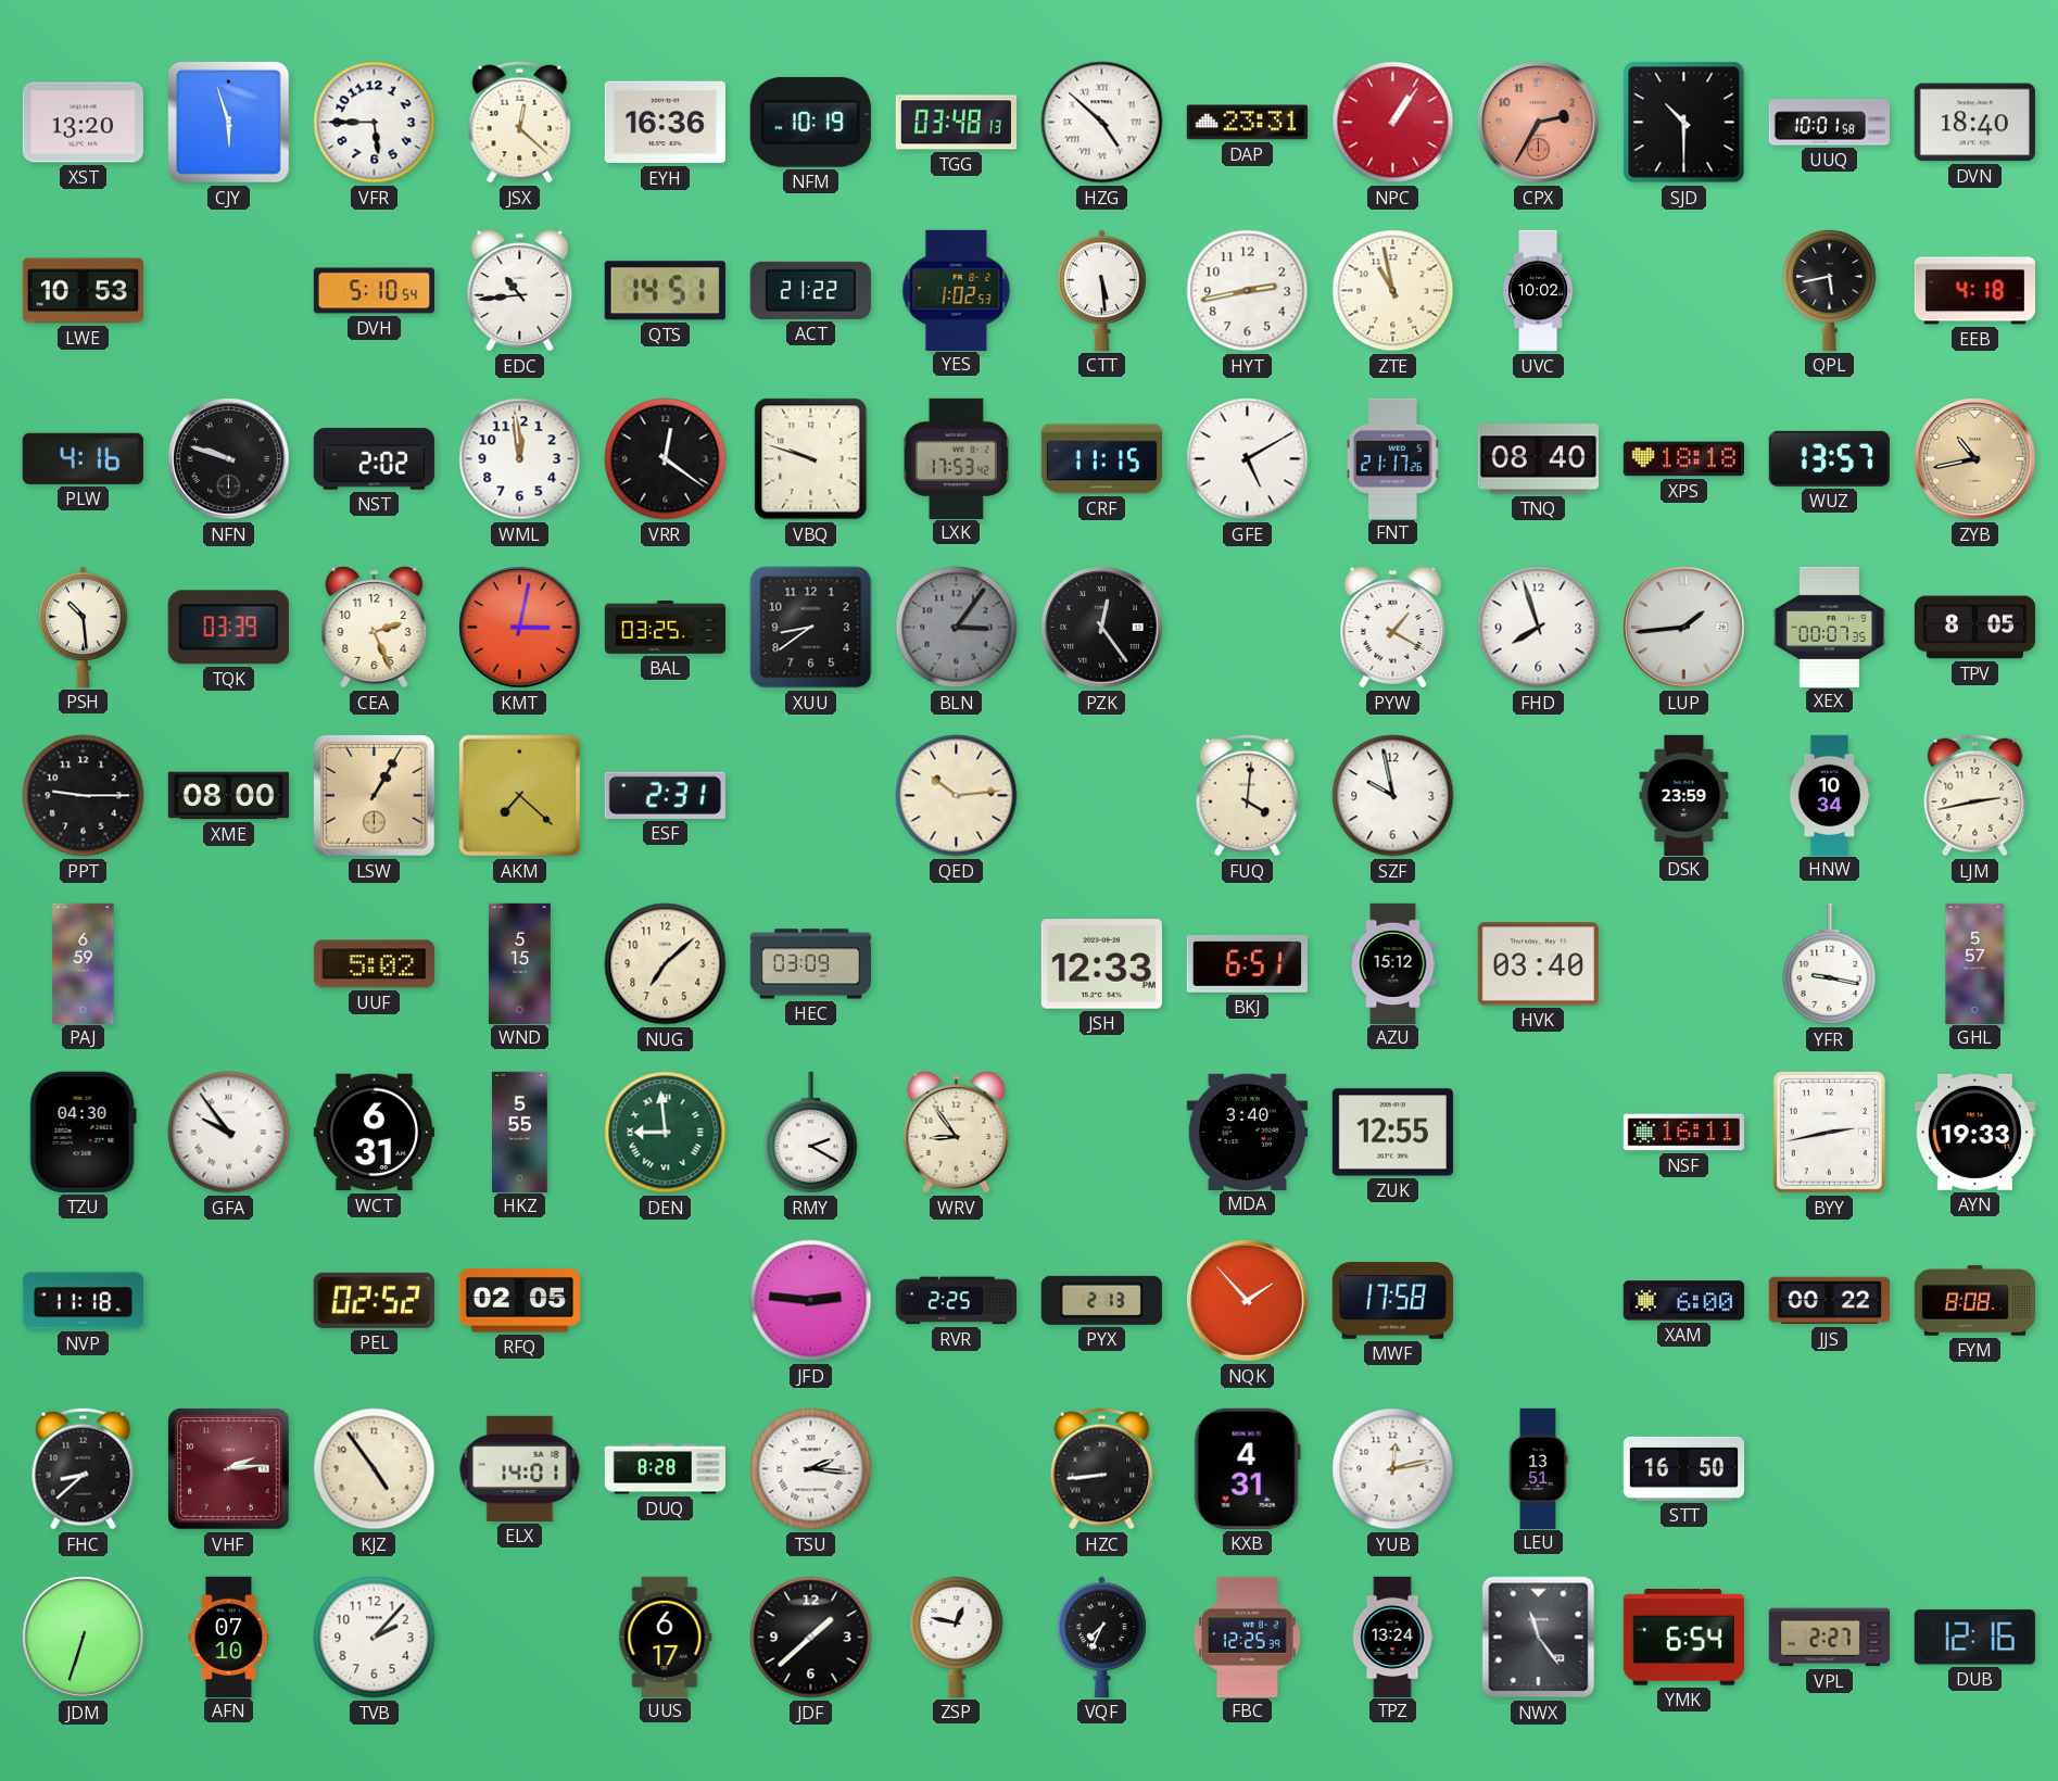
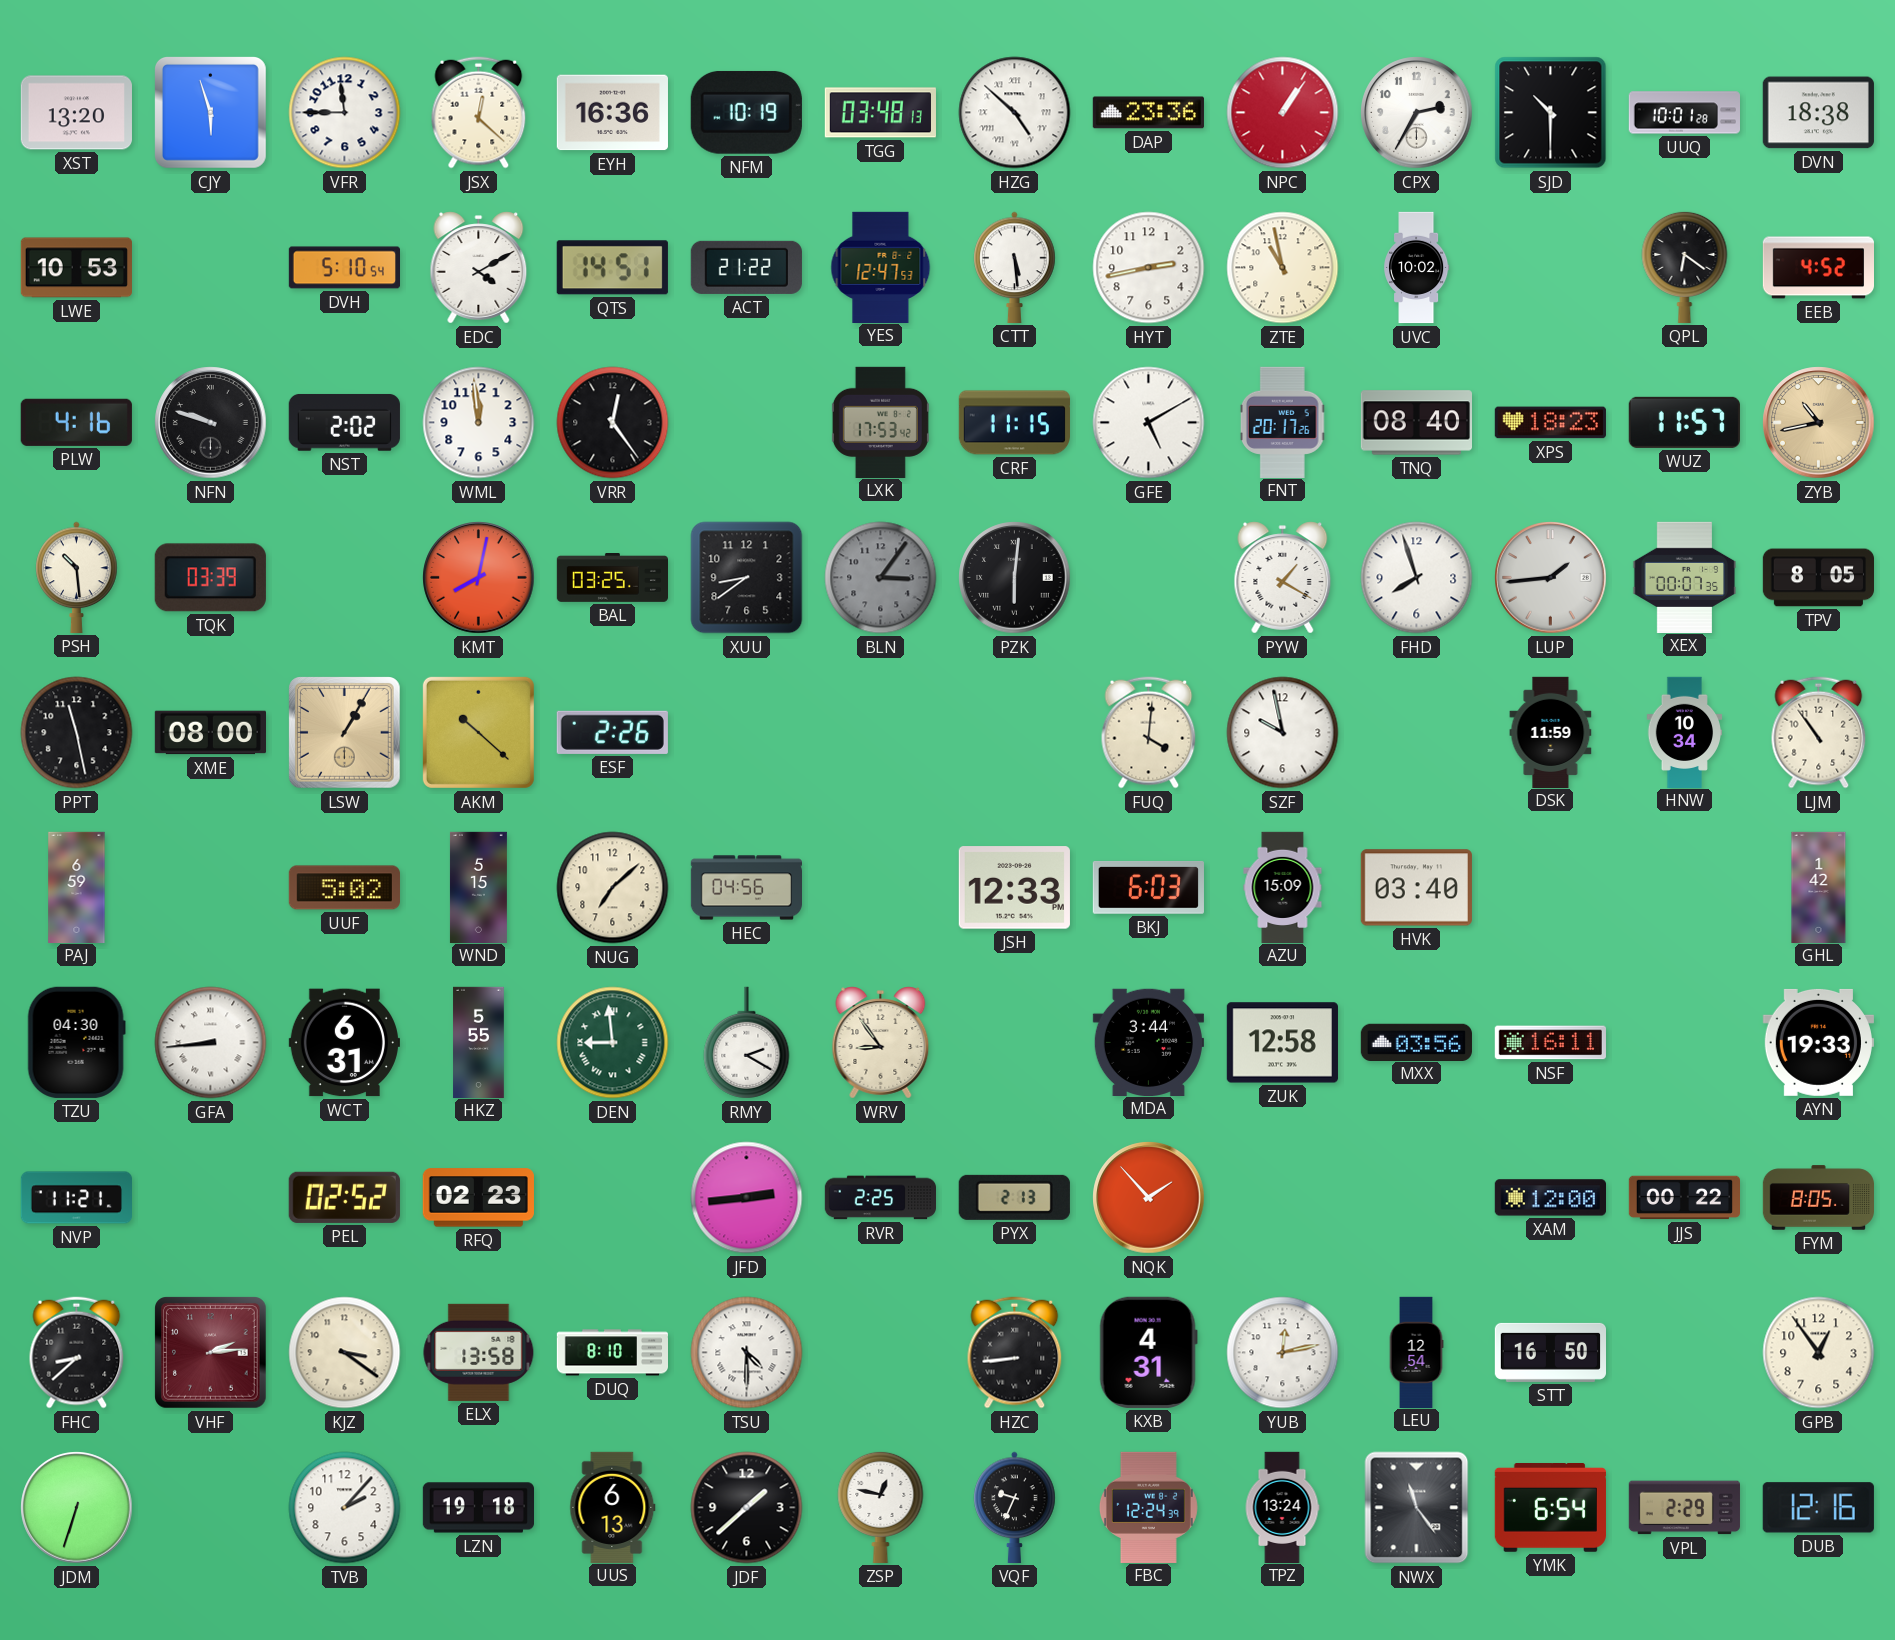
VFR: 5:45 -> 11:45
DAP: 23:31 -> 23:36
CPX dial: salmon -> white
UUQ: 10:01:58 -> 10:01:28
DVN: 18:40 -> 18:38
EDC: 10:44 -> 4:10
YES: 1:02 -> 12:47
QPL: 5:43 -> 6:21
EEB: 4:18 -> 4:52
VRR: 12:21 -> 12:24
VBQ: 9:48 -> none
FNT: 21:17 -> 20:17
XPS: 18:18 -> 18:23
WUZ: 13:57 -> 11:57
CEA: 2:26 -> none
KMT: 3:02 -> 8:02
PZK: 12:24 -> 6:01
PPT: 9:15 -> 11:28
AKM: 7:22 -> 10:22
ESF: 2:31 -> 2:26
QED: 10:14 -> none
DSK: 23:59 -> 11:59
LJM: 2:43 -> 10:54
HEC: 03:09 -> 04:56
BKJ: 6:51 -> 6:03
AZU: 15:12 -> 15:09
YFR: 9:17 -> none
GHL: 5:57 -> 1:42
GFA: 9:54 -> 8:44
MDA: 3:40 -> 3:44
ZUK: 12:55 -> 12:58
MXX: none -> 03:56
BYY: 2:43 -> none
NVP: 11:18 -> 11:21
RFQ: 02:05 -> 02:23
JFD: 2:46 -> 2:44
MWF: 17:58 -> none
XAM: 6:00 -> 12:00
FYM: 8:08 -> 8:05
KJZ: 4:54 -> 3:21
ELX: 14:01 -> 13:58
DUQ: 8:28 -> 8:10
TSU: 2:16 -> 4:30
LEU: 13:51 -> 12:54
GPB: none -> 12:54
AFN: 07:10 -> none
LZN: none -> 19:18
UUS: 6:17 -> 6:13
VQF: 7:34 -> 9:34
FBC: 12:25 -> 12:24
VPL: 2:27 -> 2:29
